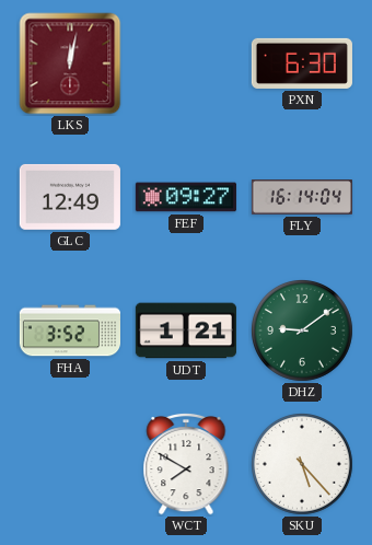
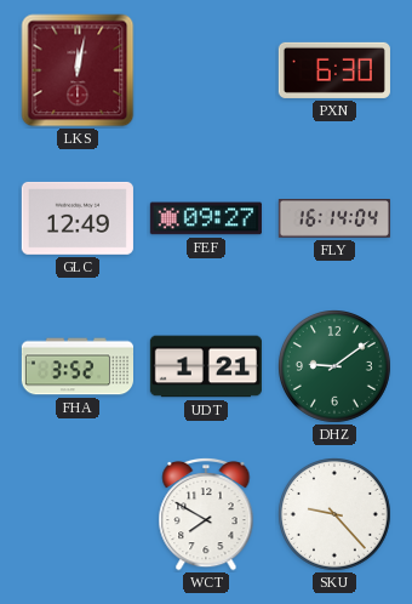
SKU: 5:23 -> 9:23
